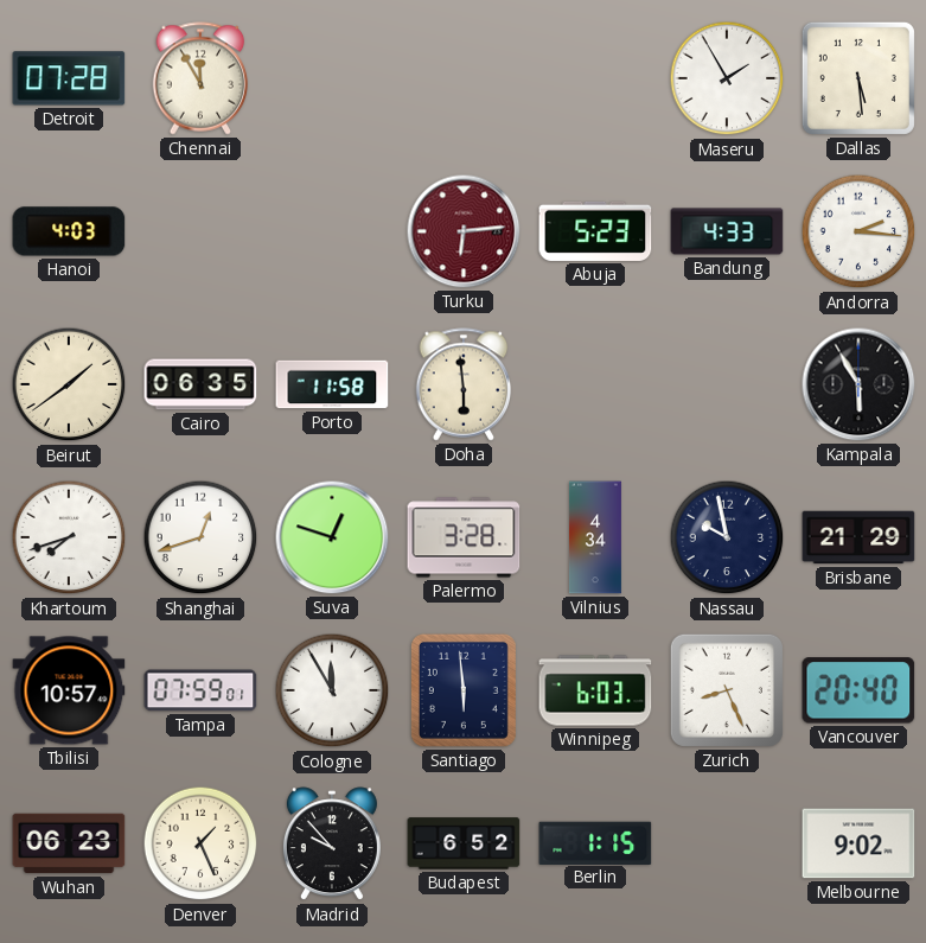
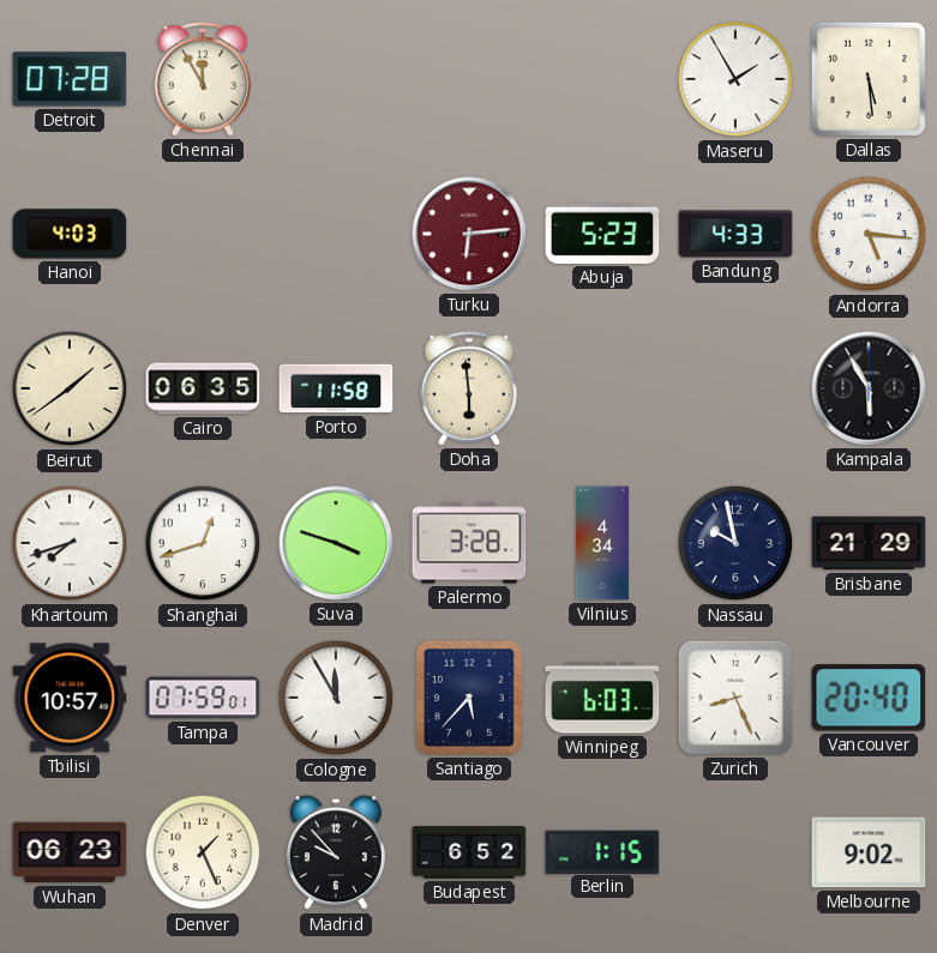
Andorra: 2:16 -> 5:16
Suva: 12:48 -> 3:48
Santiago: 5:59 -> 5:37
